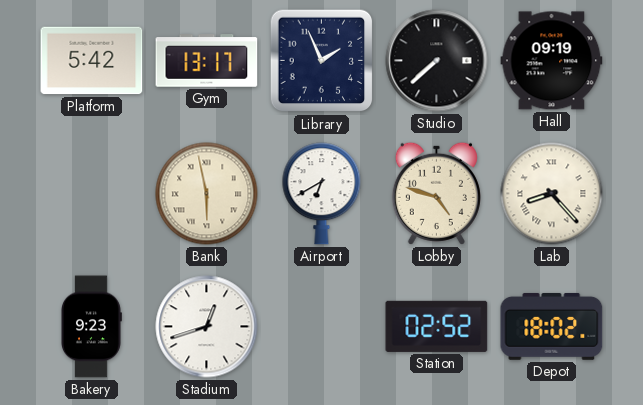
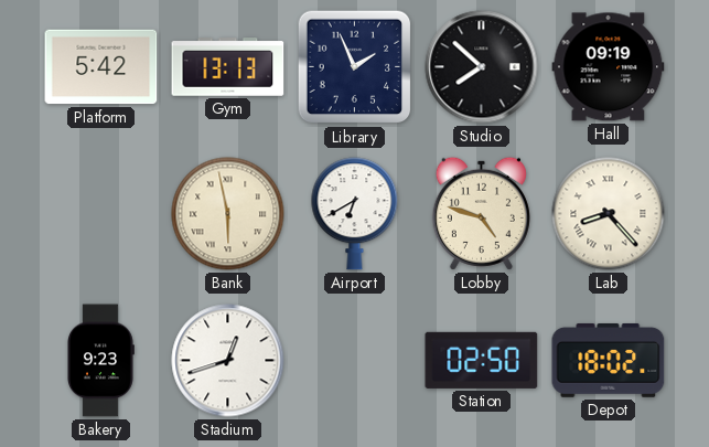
Gym: 13:17 -> 13:13
Studio: 7:38 -> 7:52
Station: 02:52 -> 02:50
